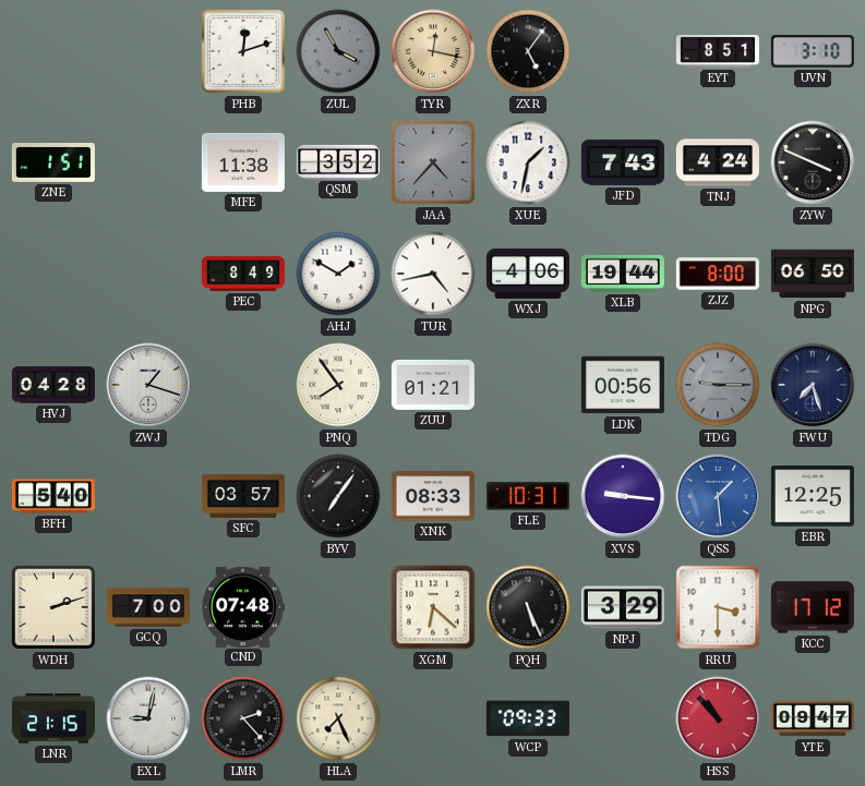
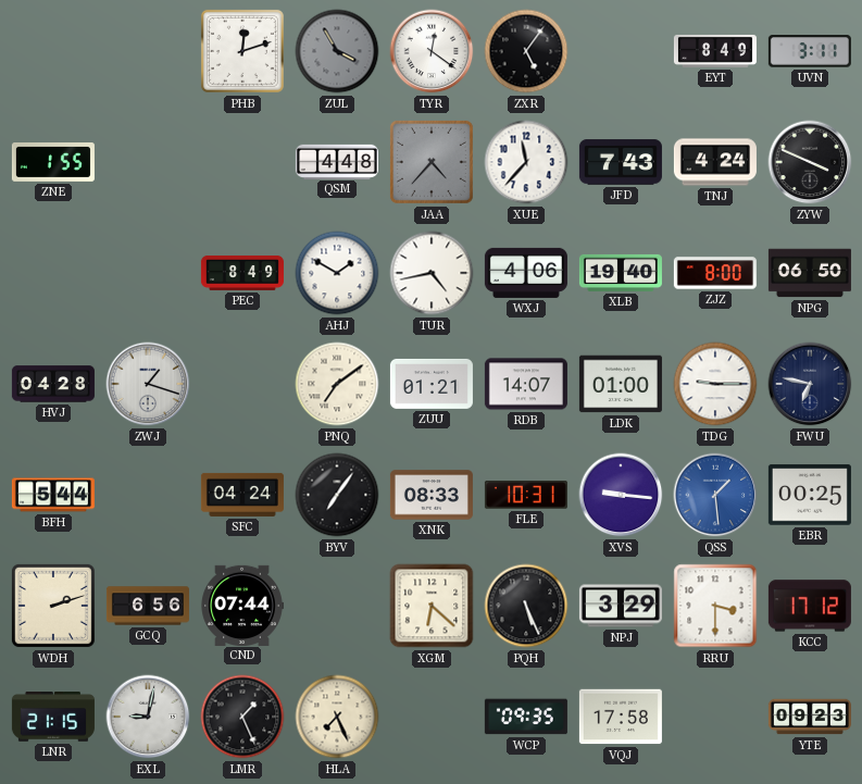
TYR: 12:17 -> 12:21
TYR dial: champagne -> white
EYT: 8:51 -> 8:49
UVN: 3:10 -> 3:11
ZNE: 1:51 -> 1:55
MFE: 11:38 -> none
QSM: 3:52 -> 4:48
XUE: 1:32 -> 11:37
XLB: 19:44 -> 19:40
PNQ: 7:54 -> 7:09
RDB: none -> 14:07
LDK: 00:56 -> 01:00
TDG dial: grey -> white
FWU: 7:27 -> 6:47
BFH: 5:40 -> 5:44
SFC: 03:57 -> 04:24
EBR: 12:25 -> 00:25
GCQ: 7:00 -> 6:56
CND: 07:48 -> 07:44
LMR: 2:23 -> 1:26
WCP: 09:33 -> 09:35
VQJ: none -> 17:58
HSS: 10:53 -> none
YTE: 09:47 -> 09:23
